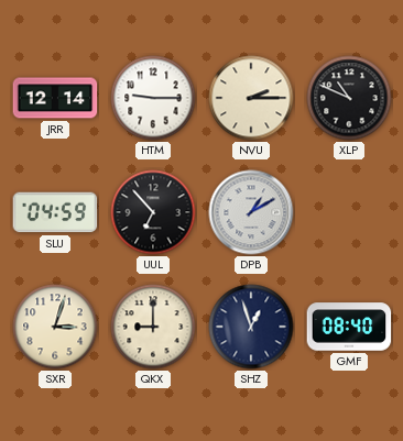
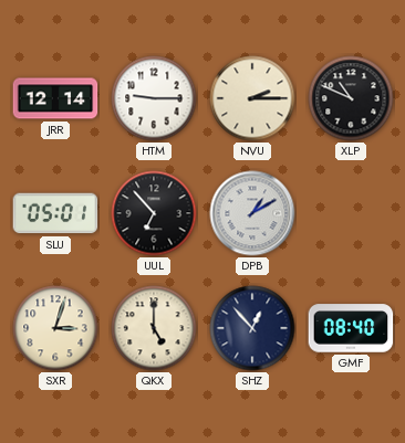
SLU: 04:59 -> 05:01
QKX: 9:00 -> 5:00
SHZ: 12:57 -> 12:53
